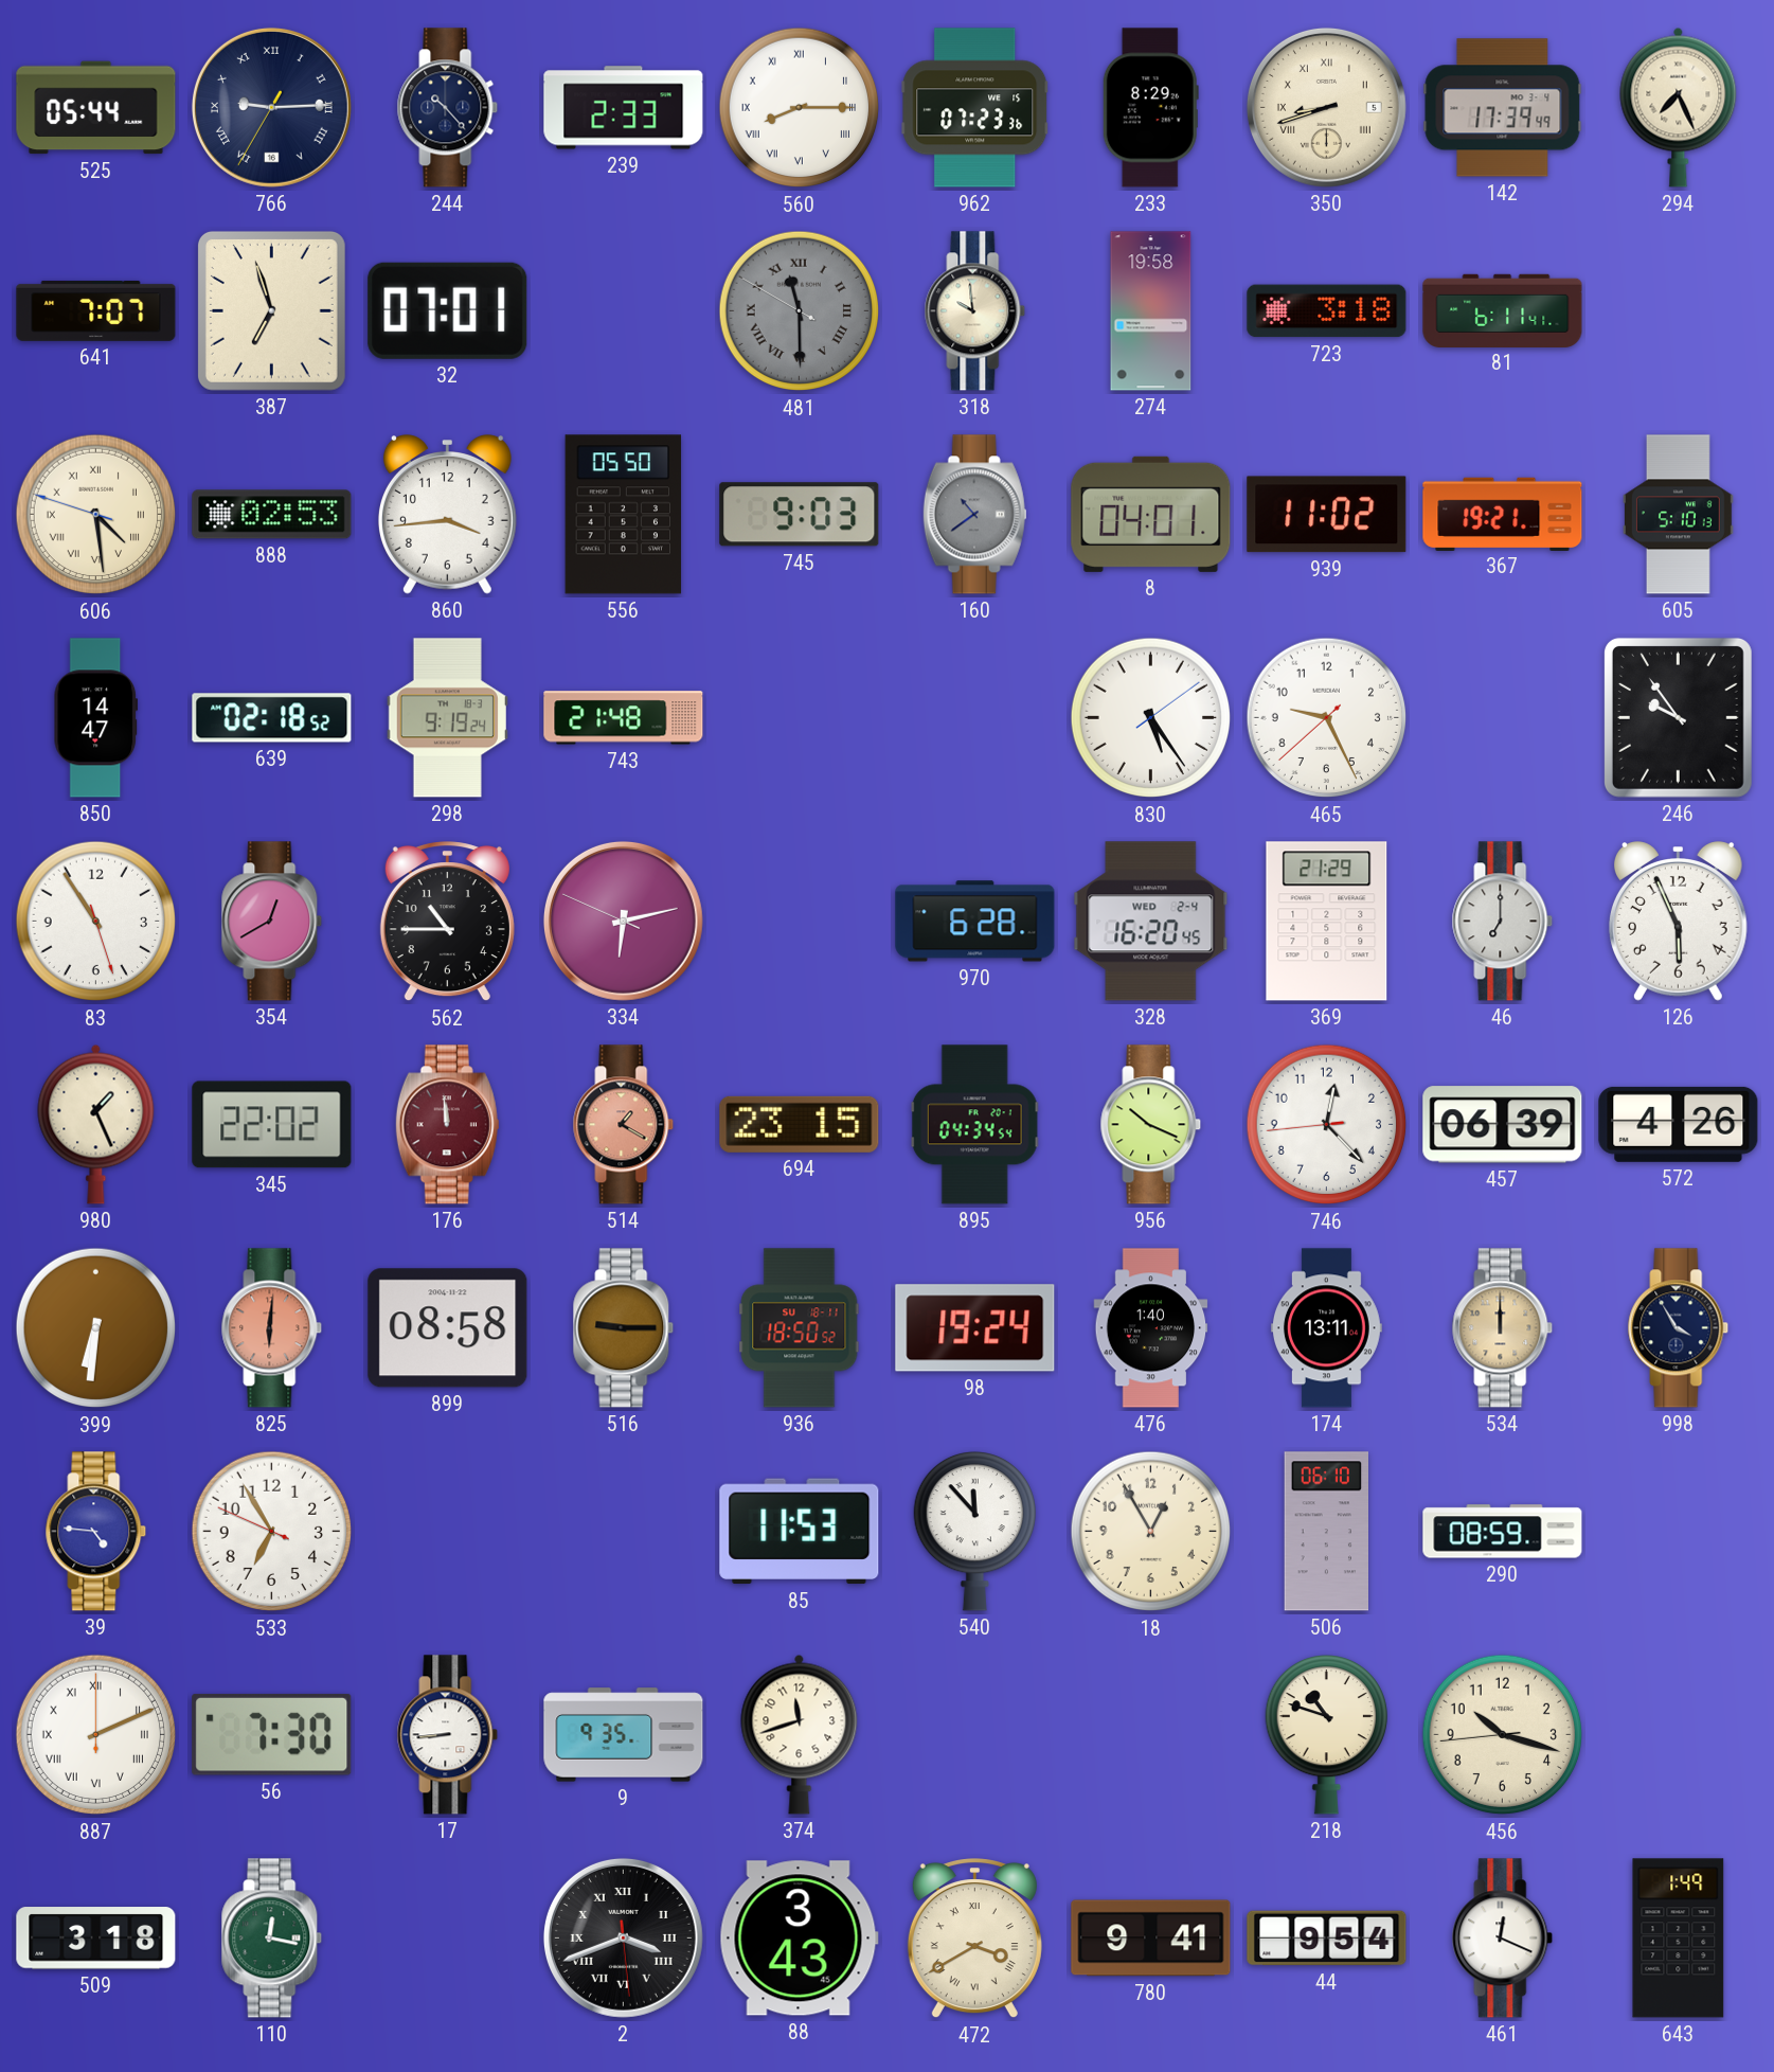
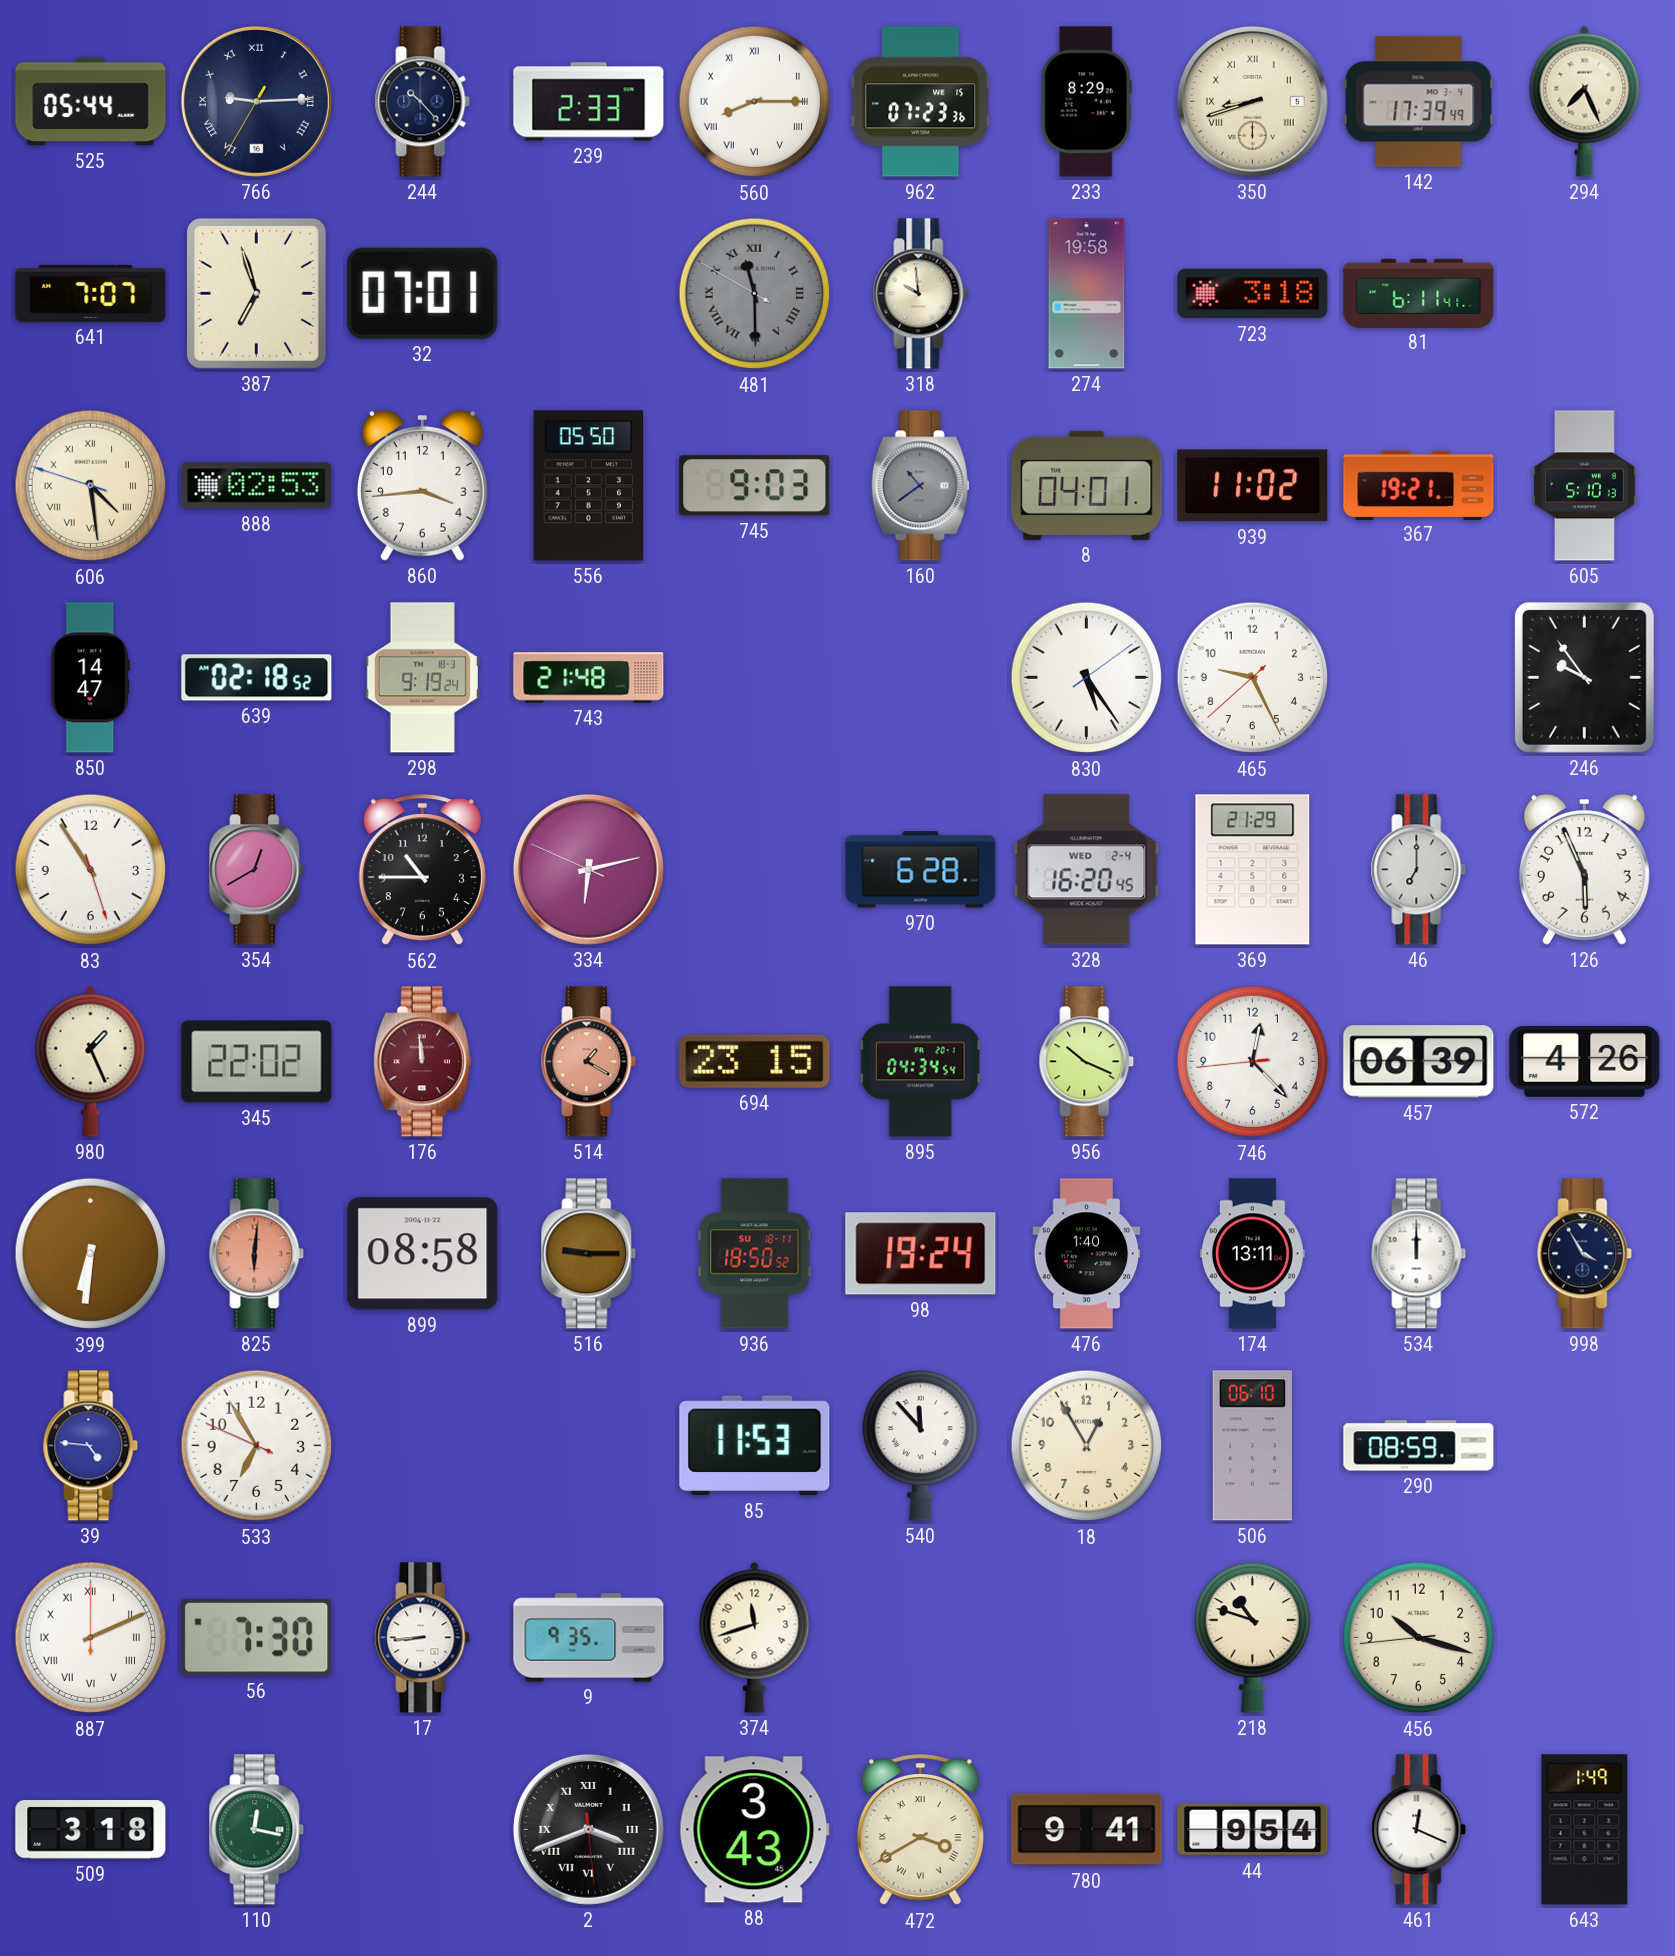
534 dial: champagne -> white
